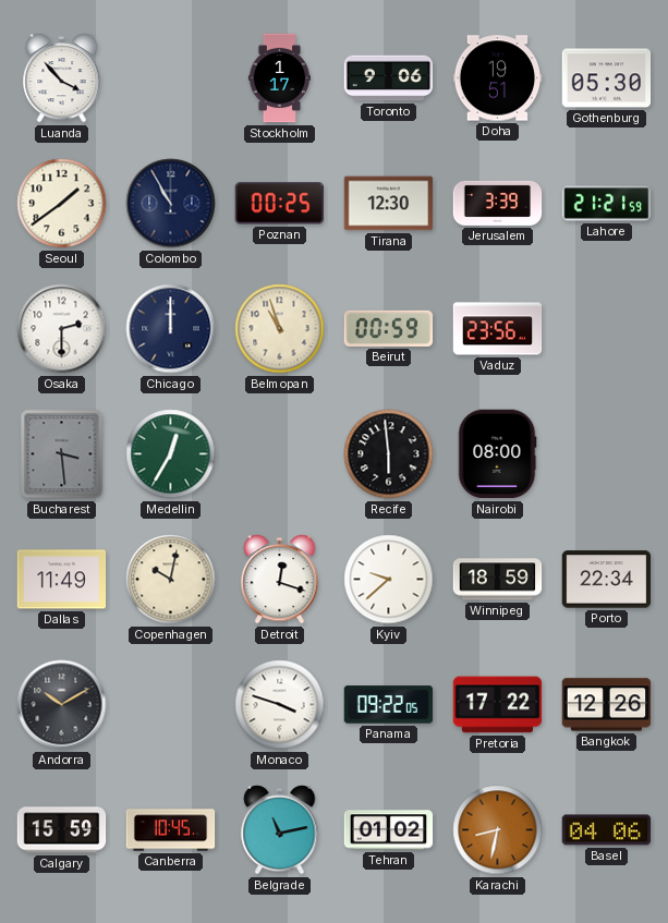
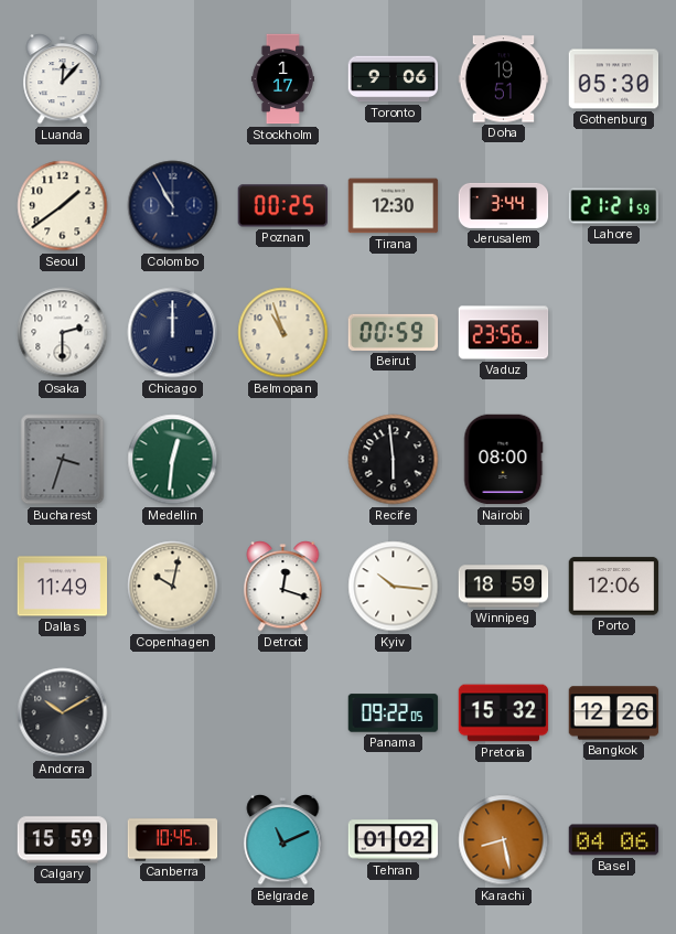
Luanda: 3:53 -> 12:07
Jerusalem: 3:39 -> 3:44
Bucharest: 3:29 -> 3:33
Medellin: 12:35 -> 12:31
Kyiv: 9:38 -> 10:16
Porto: 22:34 -> 12:06
Monaco: 3:48 -> none
Pretoria: 17:22 -> 15:32
Belgrade: 11:13 -> 11:11
Karachi: 8:32 -> 8:28
